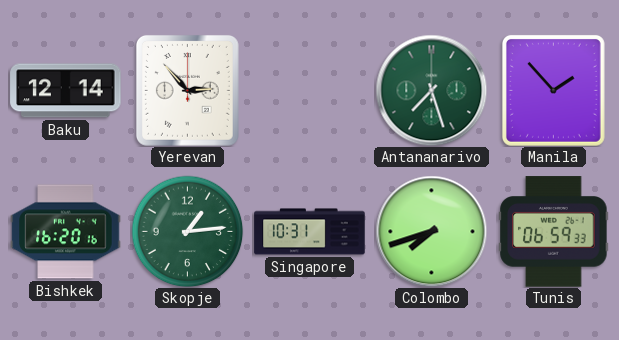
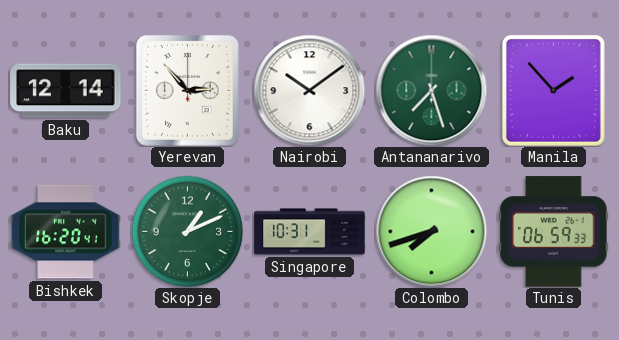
Nairobi: none -> 10:09
Bishkek: 16:20:16 -> 16:20:41
Skopje: 1:14 -> 1:11
